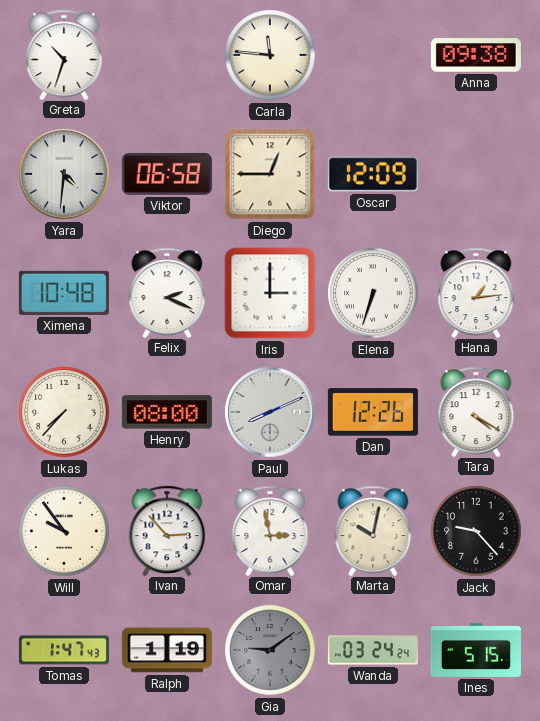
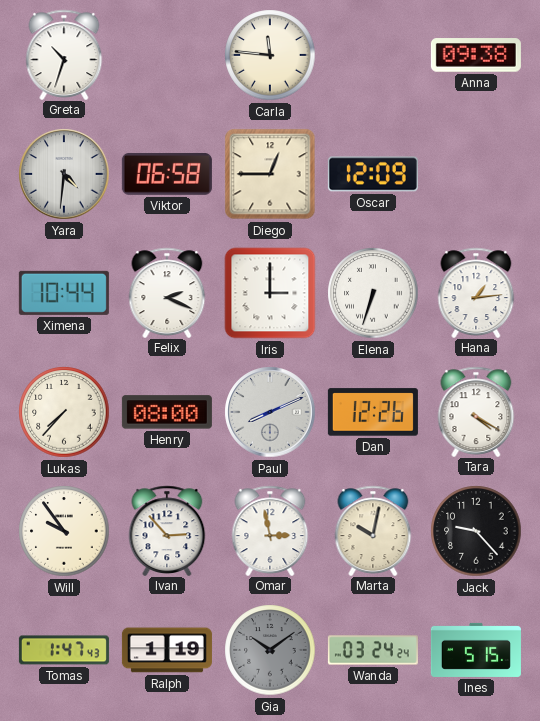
Ximena: 10:48 -> 10:44
Gia: 9:09 -> 10:09
